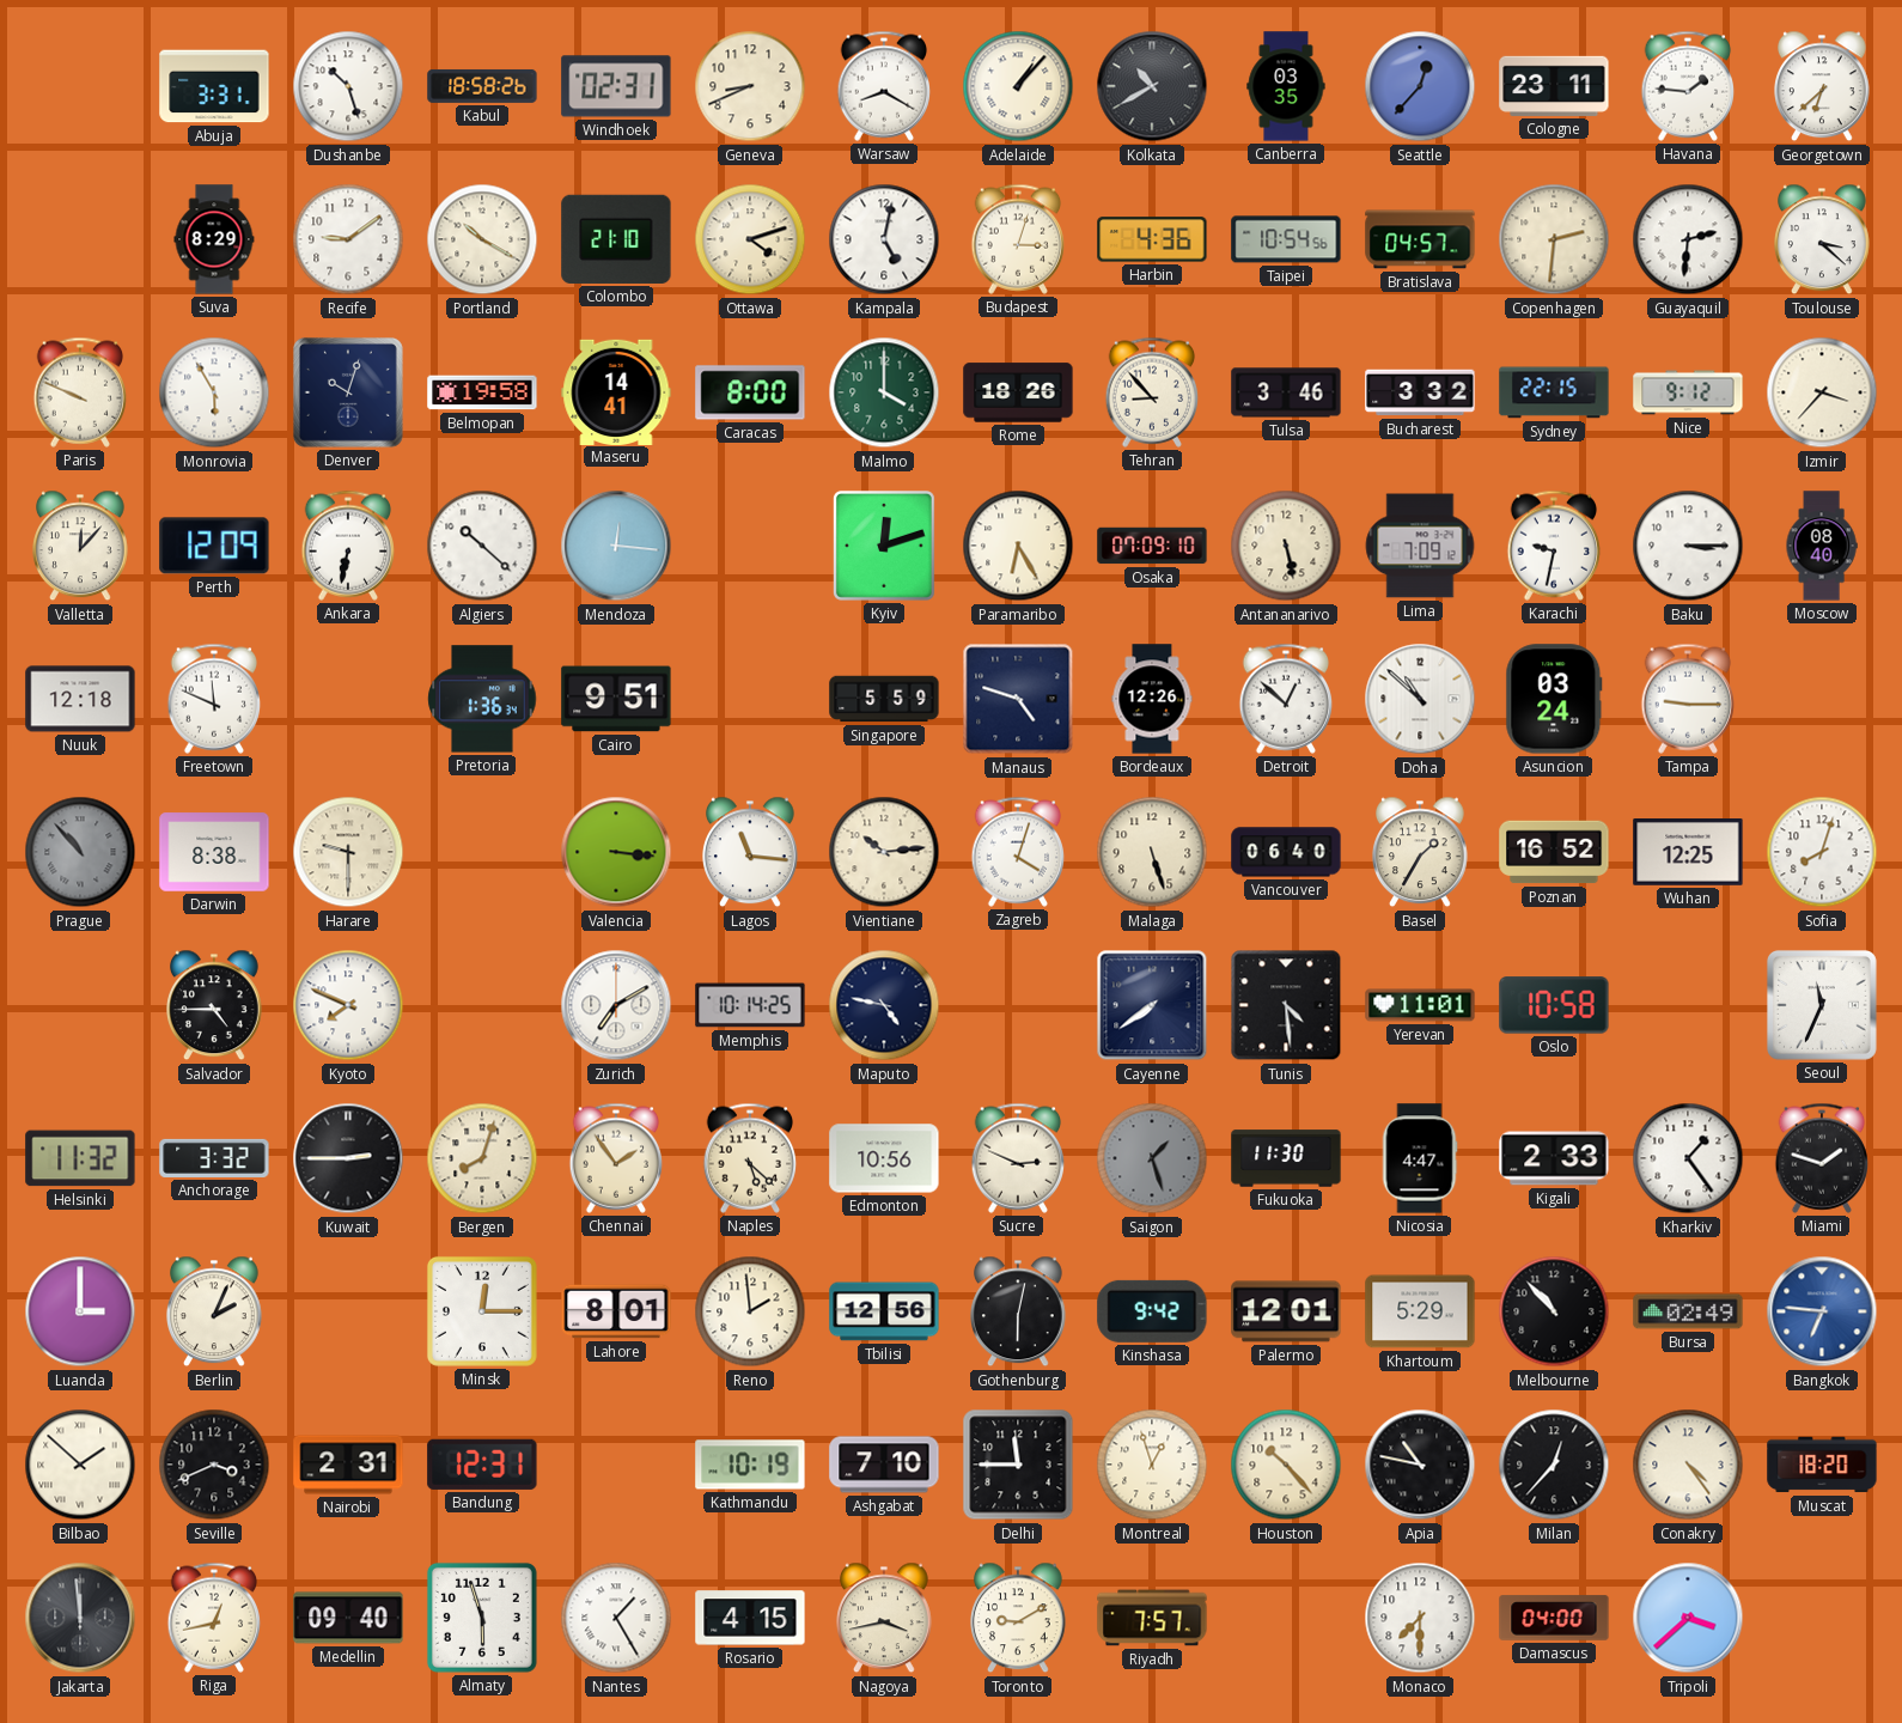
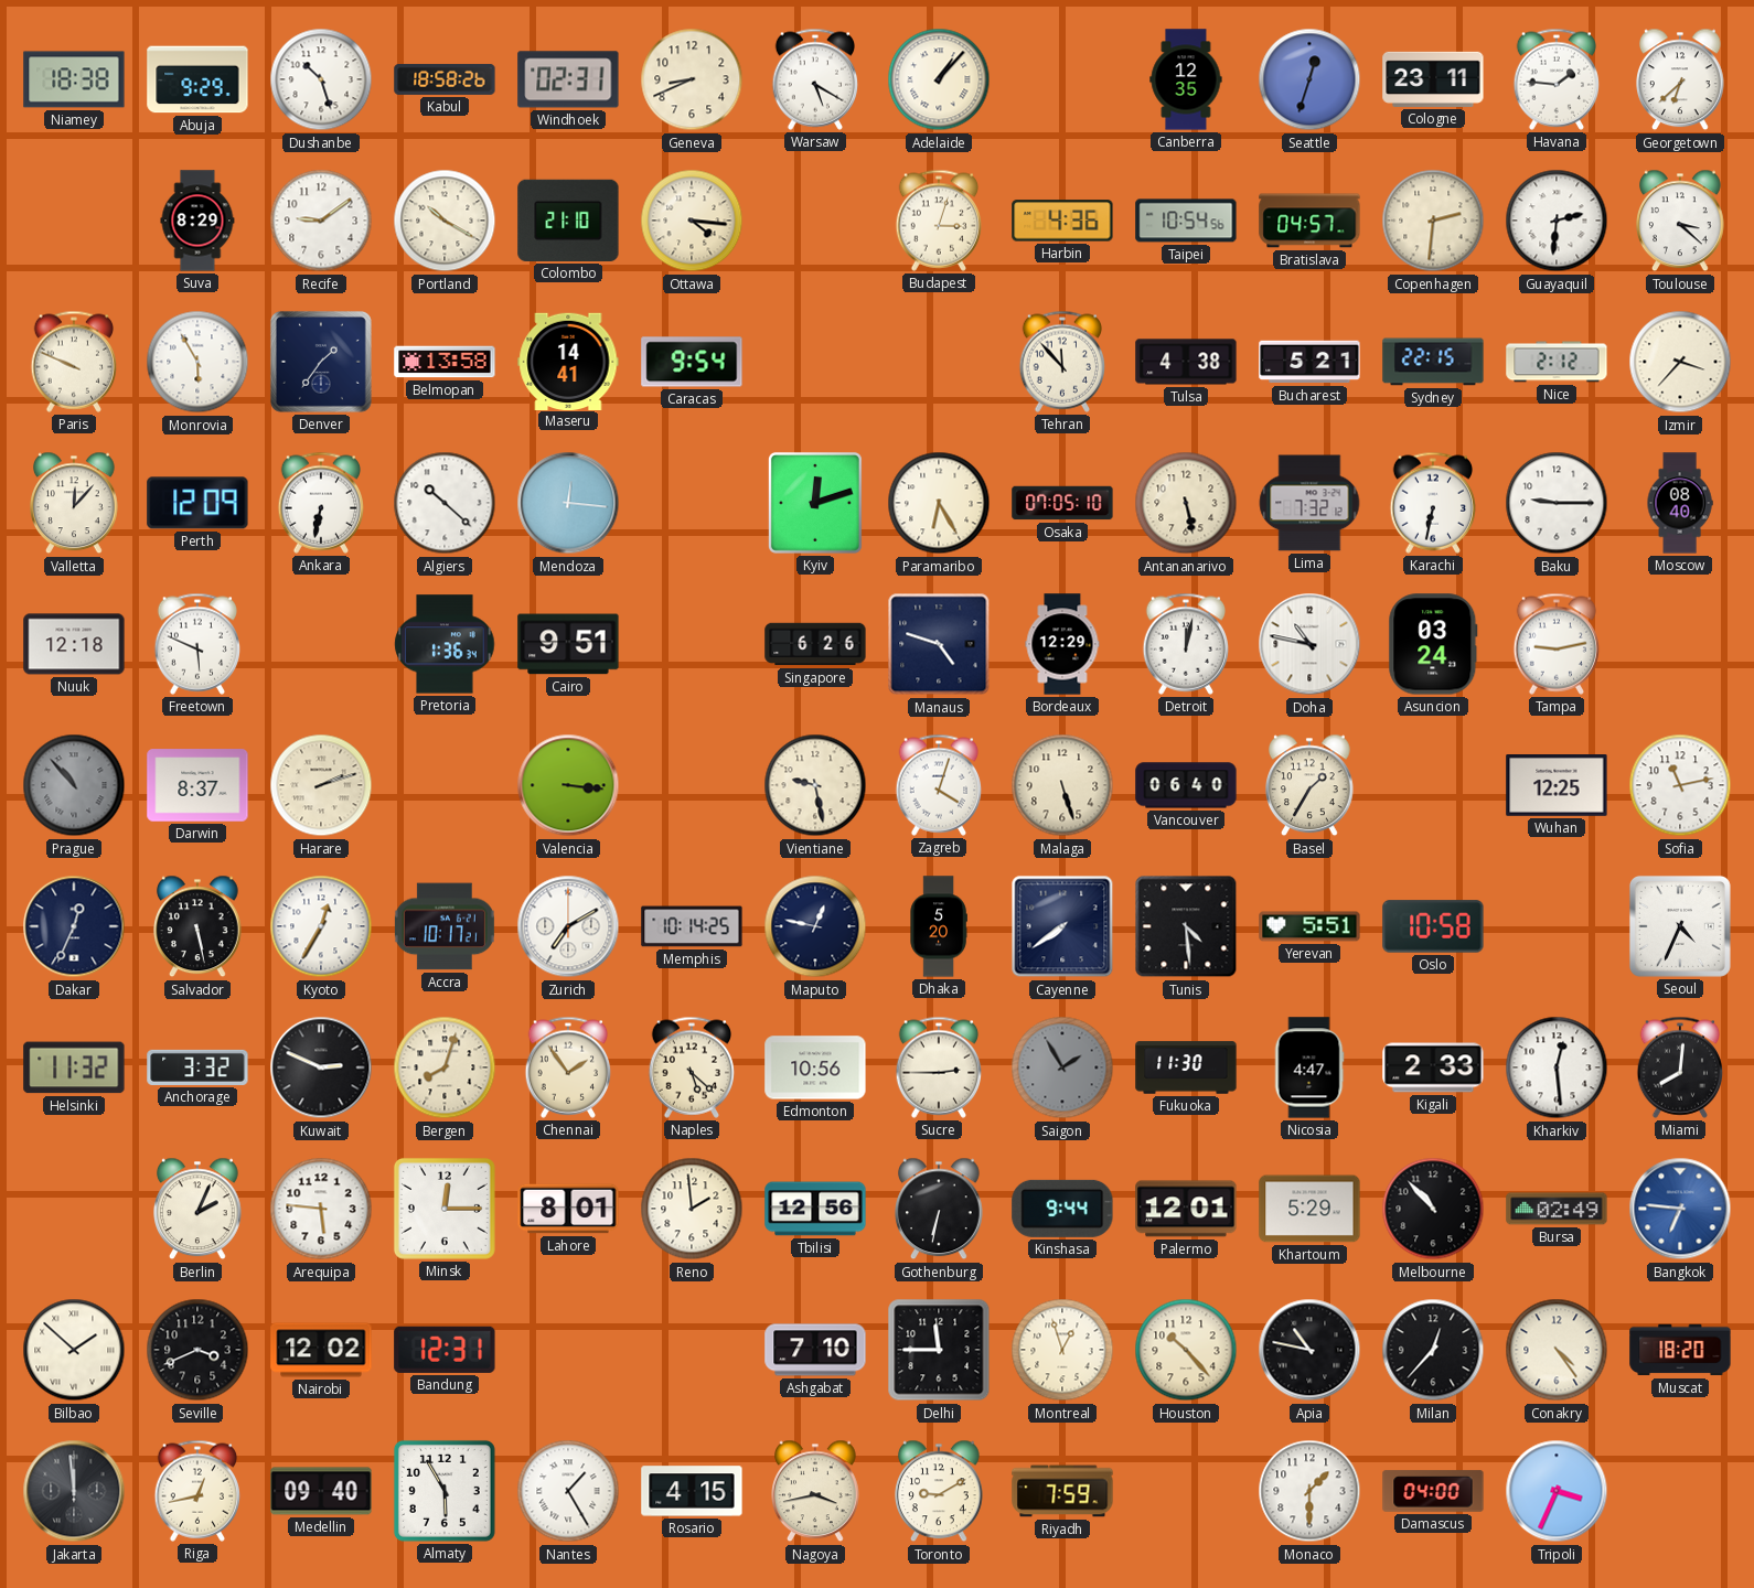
Niamey: none -> 18:38
Abuja: 3:31 -> 9:29
Warsaw: 8:20 -> 5:20
Kolkata: 10:40 -> none
Canberra: 03:35 -> 12:35
Seattle: 12:37 -> 12:33
Ottawa: 4:12 -> 4:16
Kampala: 5:02 -> none
Denver: 10:03 -> 1:36
Belmopan: 19:58 -> 13:58
Caracas: 8:00 -> 9:54
Malmo: 4:00 -> none
Rome: 18:26 -> none
Tehran: 8:53 -> 11:53
Tulsa: 3:46 -> 4:38
Bucharest: 3:32 -> 5:21
Nice: 9:12 -> 2:12
Osaka: 07:09 -> 07:05
Lima: 7:09 -> 7:32
Karachi: 9:32 -> 6:32
Baku: 3:15 -> 9:15
Freetown: 11:49 -> 5:49
Singapore: 5:59 -> 6:26
Bordeaux: 12:26 -> 12:29
Detroit: 12:52 -> 12:02
Doha: 10:52 -> 10:47
Tampa: 9:15 -> 9:13
Darwin: 8:38 -> 8:37
Harare: 9:30 -> 2:12
Lagos: 11:16 -> none
Vientiane: 10:14 -> 9:28
Poznan: 16:52 -> none
Sofia: 8:03 -> 11:13
Dakar: none -> 12:34
Salvador: 4:45 -> 5:28
Kyoto: 7:49 -> 12:35
Accra: none -> 10:17
Maputo: 4:47 -> 12:47
Dhaka: none -> 5:20
Yerevan: 11:01 -> 5:51
Seoul: 11:34 -> 4:34
Kuwait: 2:45 -> 2:49
Sucre: 2:49 -> 2:45
Saigon: 1:27 -> 1:55
Kharkiv: 1:24 -> 12:29
Miami: 1:48 -> 8:01
Luanda: 3:00 -> none
Arequipa: none -> 5:46
Gothenburg: 6:02 -> 6:32
Kinshasa: 9:42 -> 9:44
Nairobi: 2:31 -> 12:02
Kathmandu: 10:19 -> none
Almaty: 5:57 -> 5:55
Riyadh: 7:57 -> 7:59
Monaco: 7:30 -> 1:30
Tripoli: 3:38 -> 3:34
